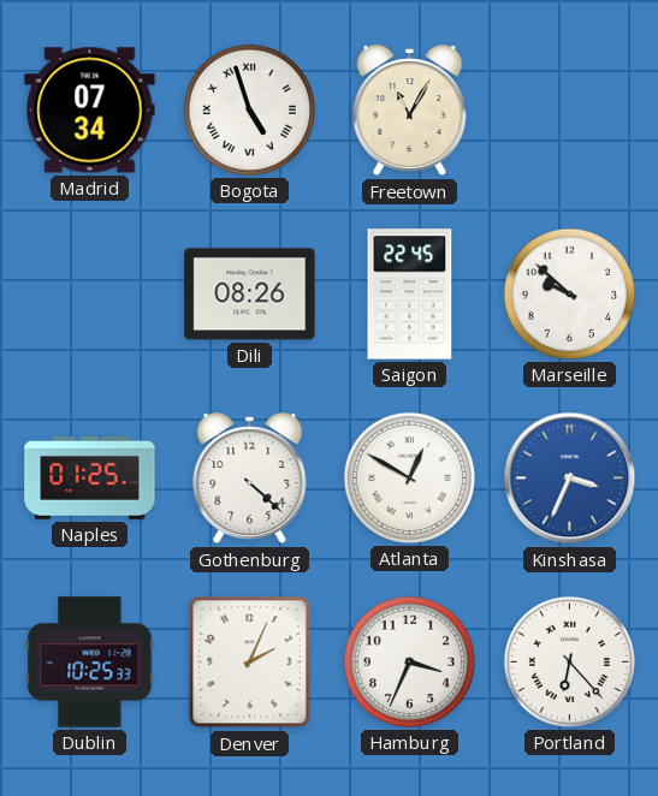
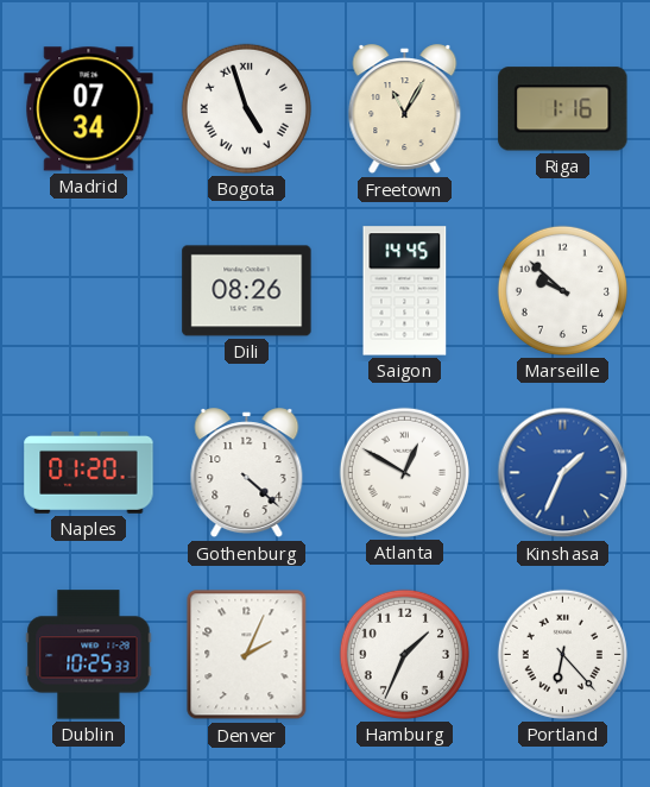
Riga: none -> 1:16
Saigon: 22:45 -> 14:45
Naples: 01:25 -> 01:20
Kinshasa: 3:34 -> 1:34
Hamburg: 3:34 -> 1:34
